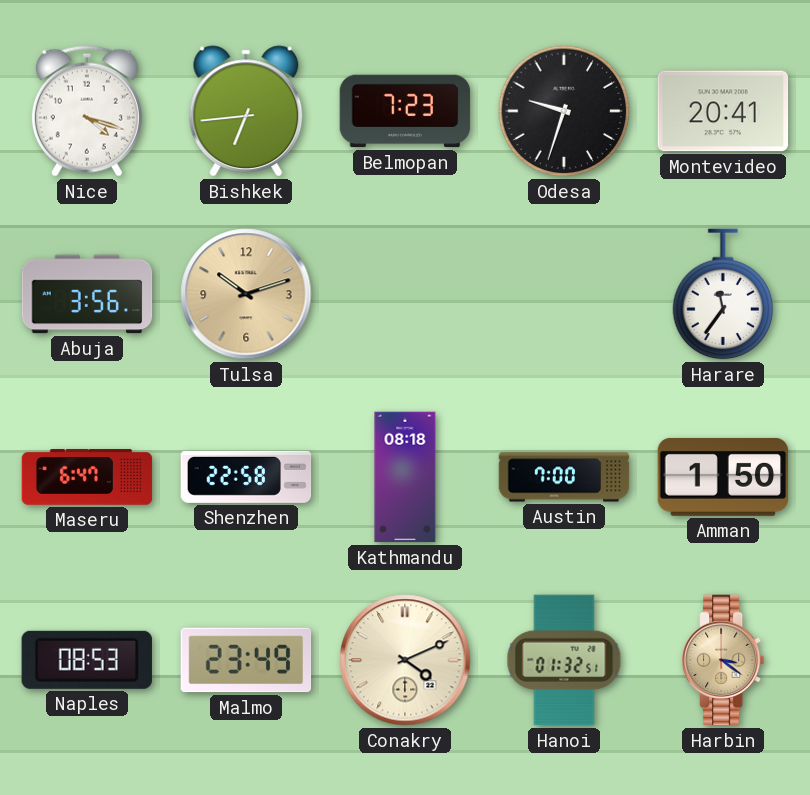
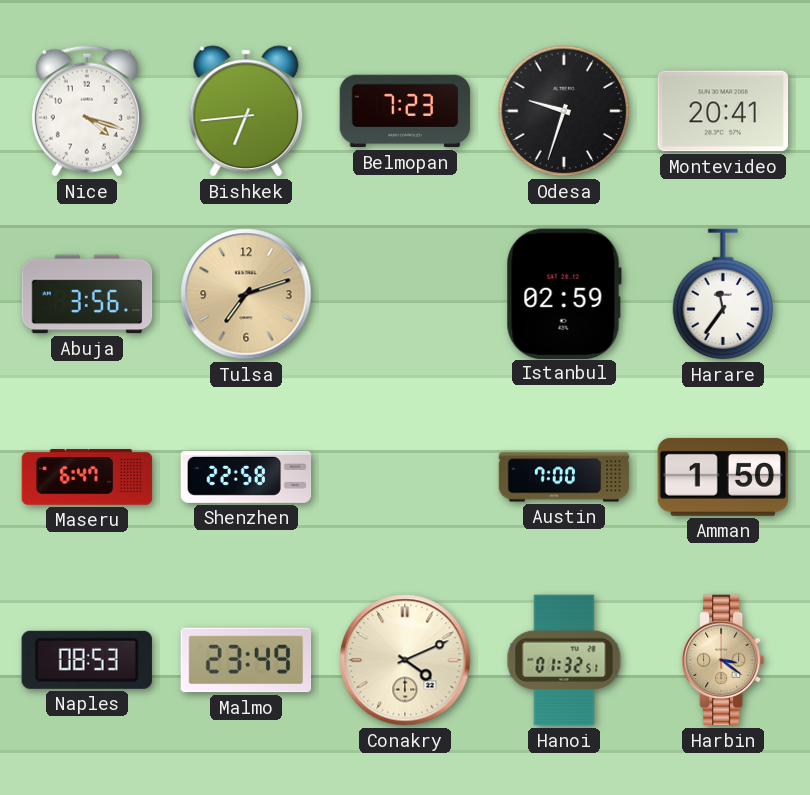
Tulsa: 10:12 -> 7:12
Istanbul: none -> 02:59
Kathmandu: 08:18 -> none
